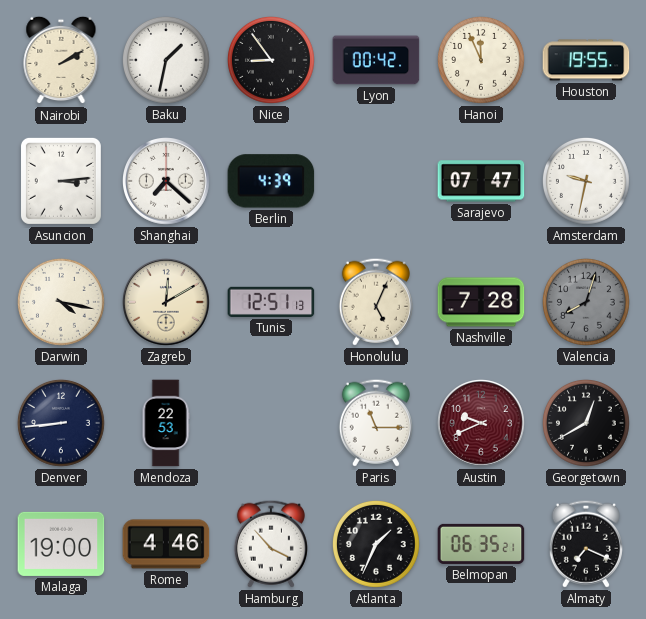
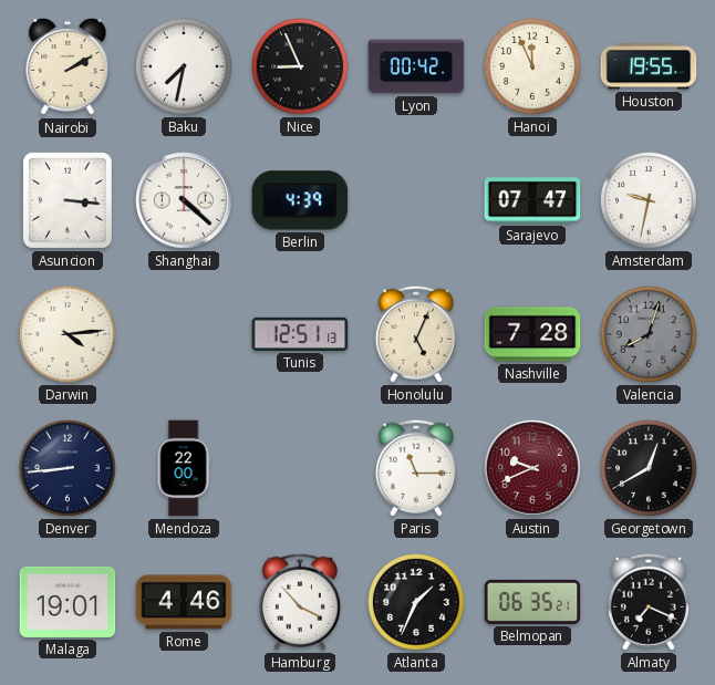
Baku: 1:32 -> 7:32
Nice: 8:54 -> 8:56
Asuncion: 3:14 -> 3:16
Shanghai: 7:22 -> 4:22
Darwin: 4:17 -> 4:14
Zagreb: 12:10 -> none
Mendoza: 22:53 -> 22:00
Malaga: 19:00 -> 19:01
